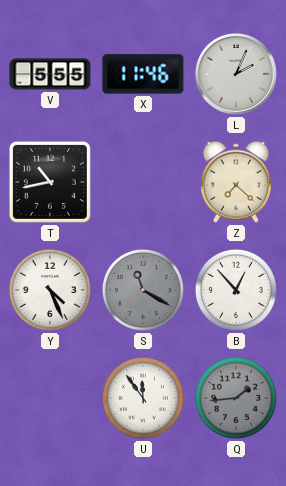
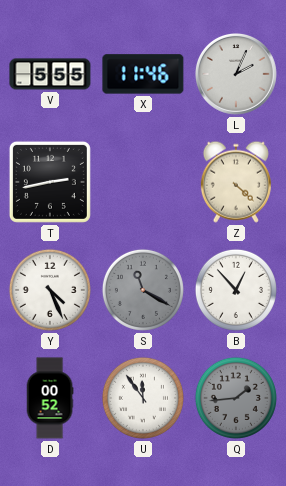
T: 10:43 -> 2:43
Z: 7:22 -> 4:22
D: none -> 00:52
